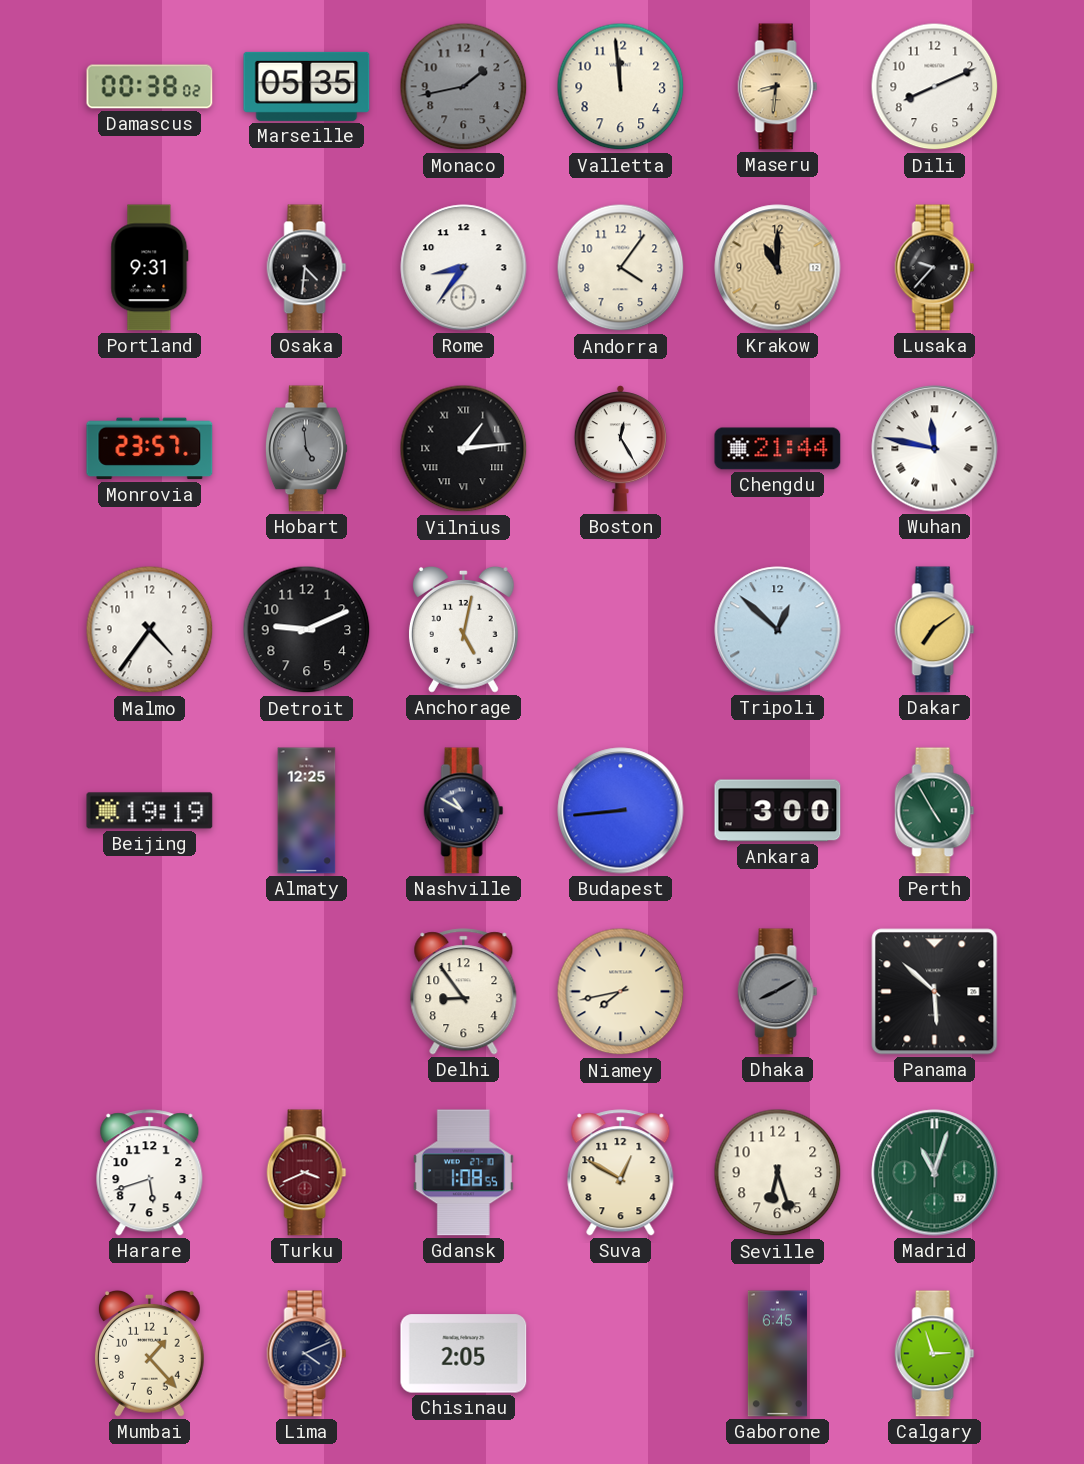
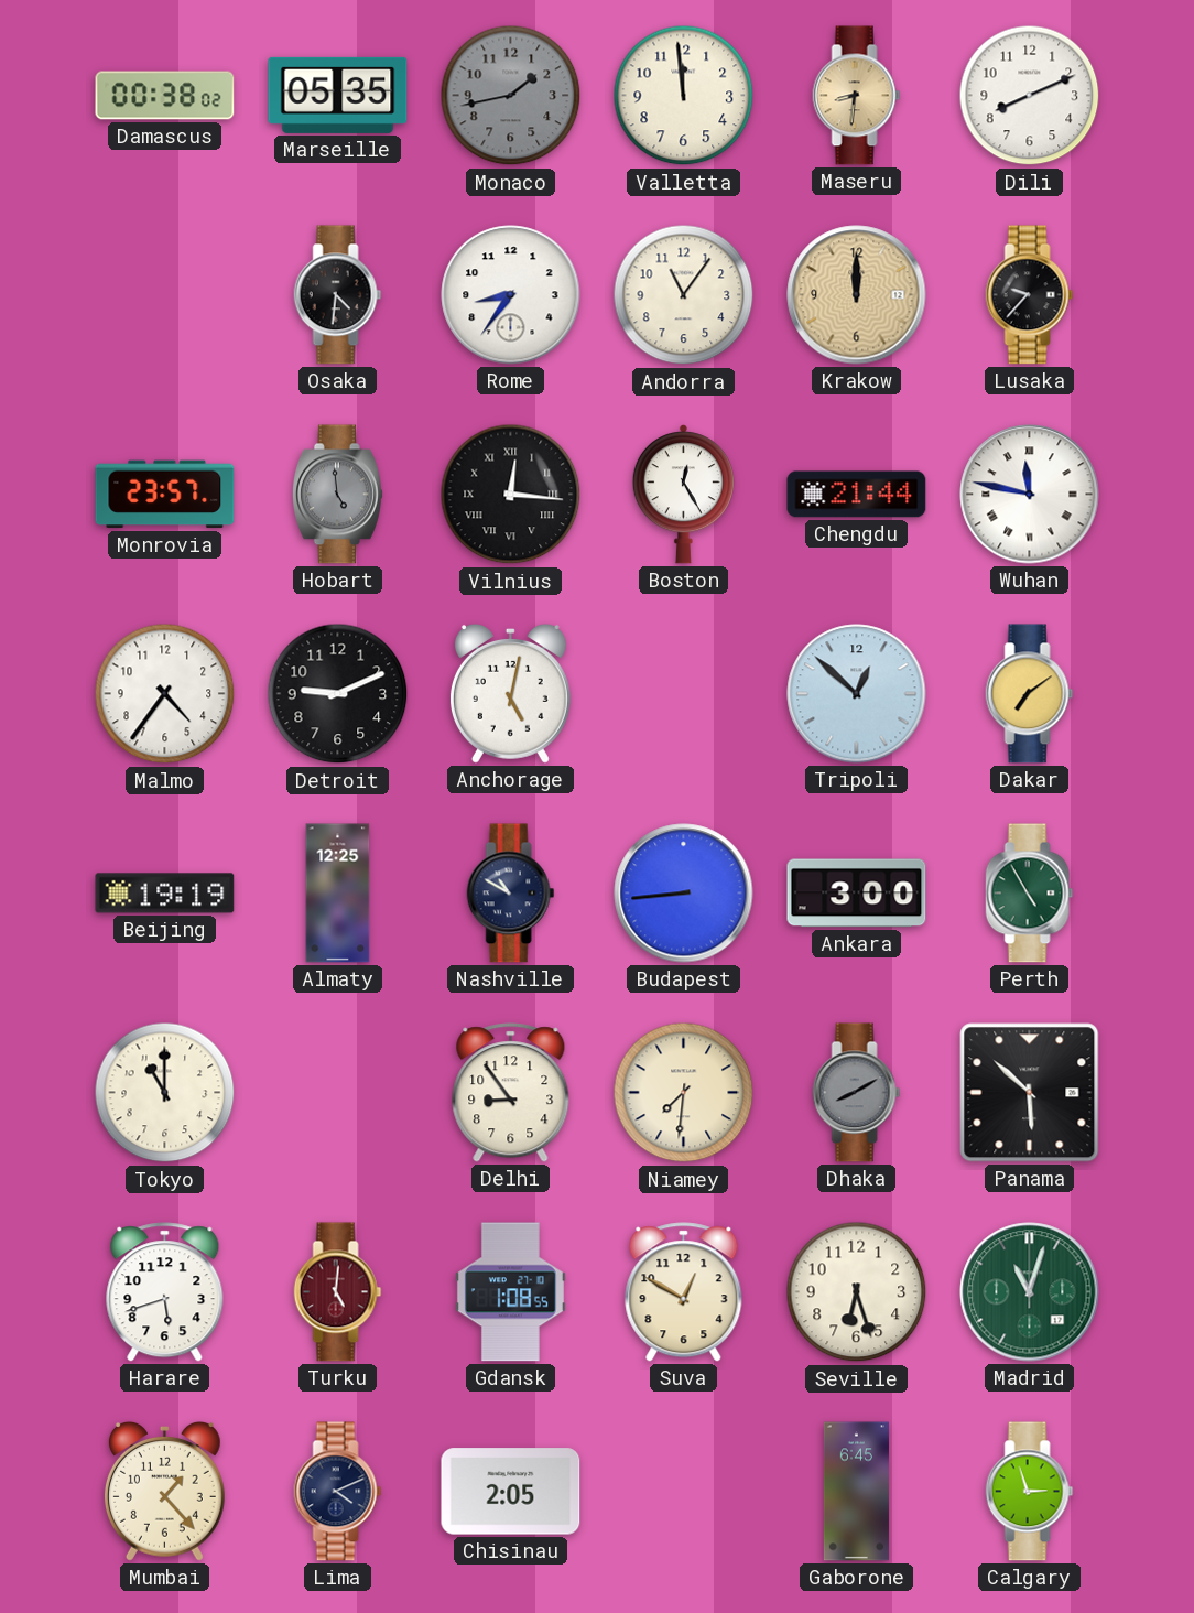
Portland: 9:31 -> none
Andorra: 4:06 -> 11:06
Krakow: 11:00 -> 12:00
Vilnius: 1:14 -> 12:16
Tokyo: none -> 11:00
Niamey: 7:43 -> 7:31
Turku: 3:41 -> 5:01
